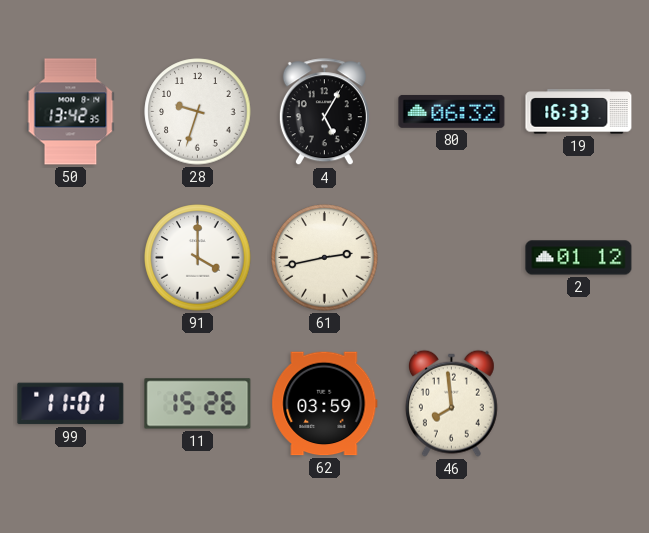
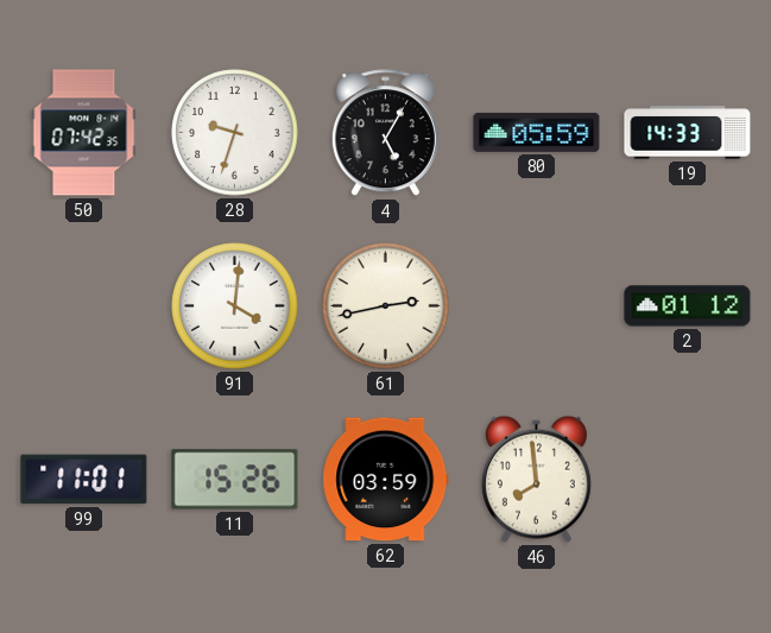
50: 13:42 -> 07:42
80: 06:32 -> 05:59
19: 16:33 -> 14:33
91: 4:00 -> 4:01
